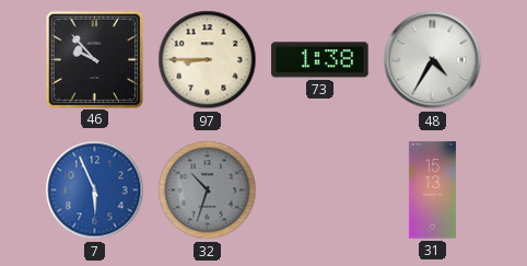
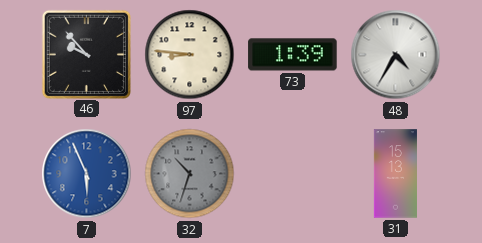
97: 8:45 -> 8:46
73: 1:38 -> 1:39
